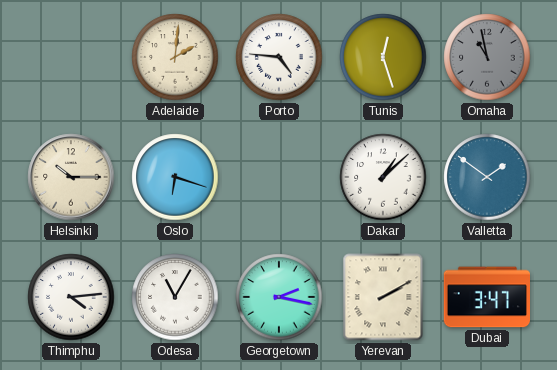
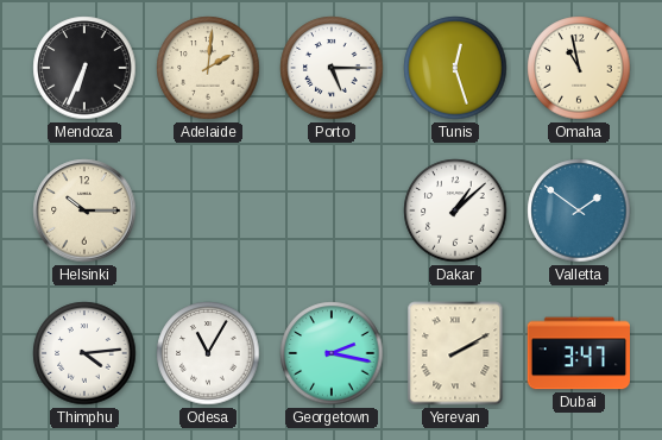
Mendoza: none -> 6:34
Porto: 4:46 -> 5:15
Omaha dial: grey -> cream
Oslo: 6:18 -> none
